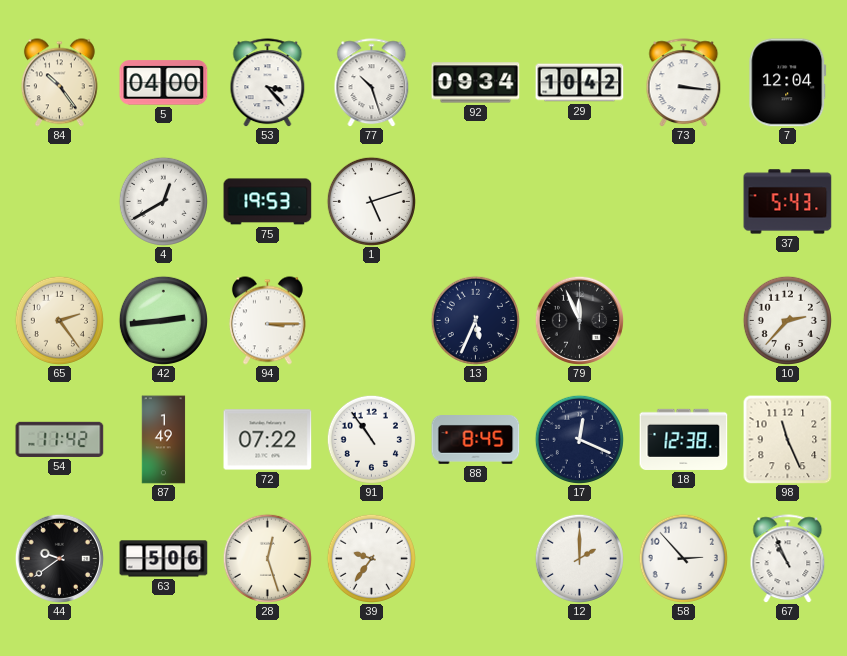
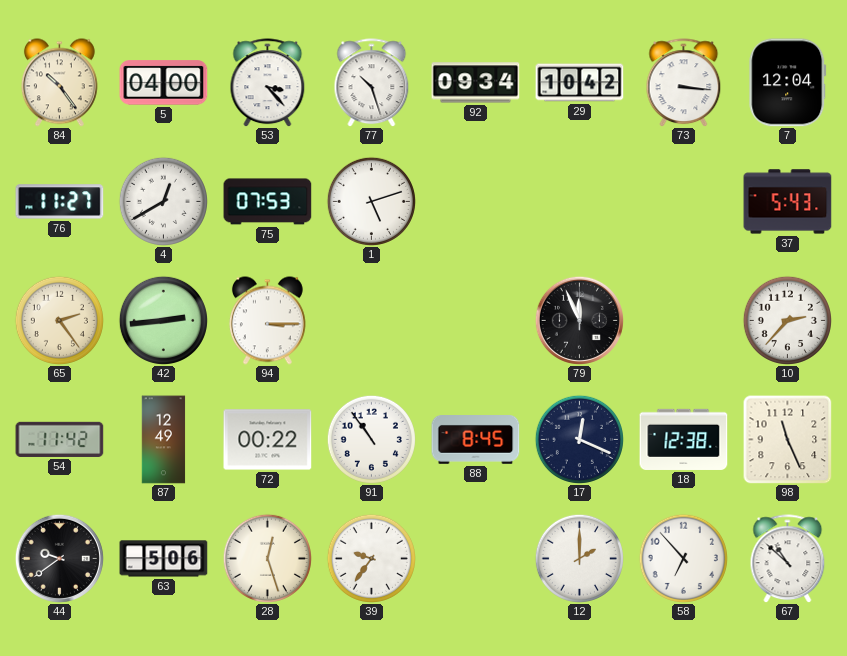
76: none -> 11:27
75: 19:53 -> 07:53
13: 5:34 -> none
87: 1:49 -> 12:49
72: 07:22 -> 00:22
58: 2:53 -> 6:53
67: 10:56 -> 10:52
